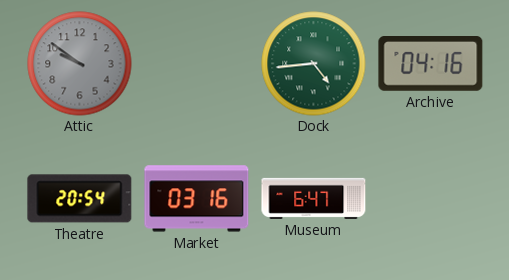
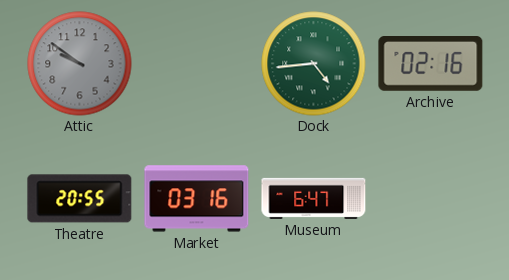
Archive: 04:16 -> 02:16
Theatre: 20:54 -> 20:55
